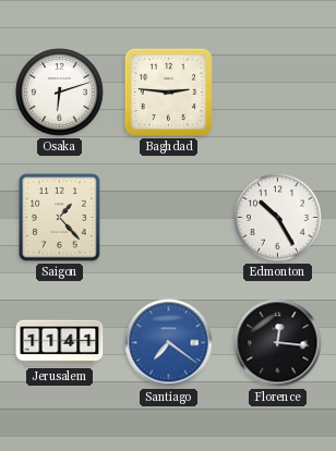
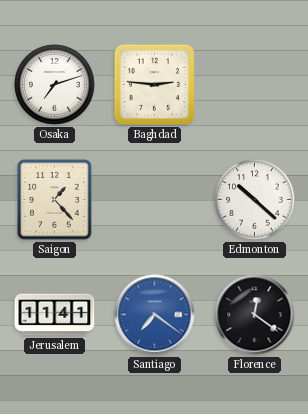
Osaka: 6:12 -> 7:12
Edmonton: 10:25 -> 10:22
Florence: 12:16 -> 12:21
